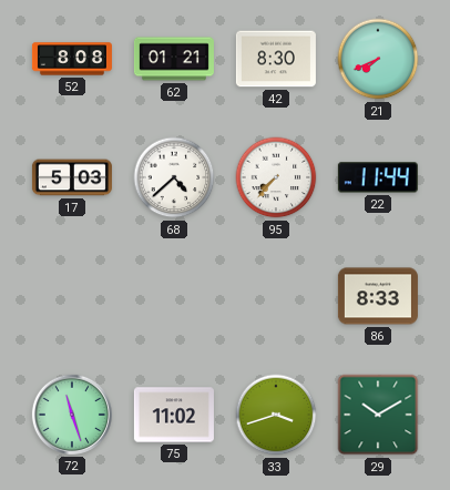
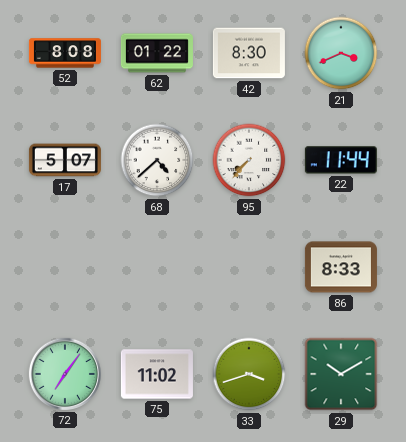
62: 01:21 -> 01:22
21: 7:41 -> 3:41
17: 5:03 -> 5:07
72: 11:27 -> 7:06
